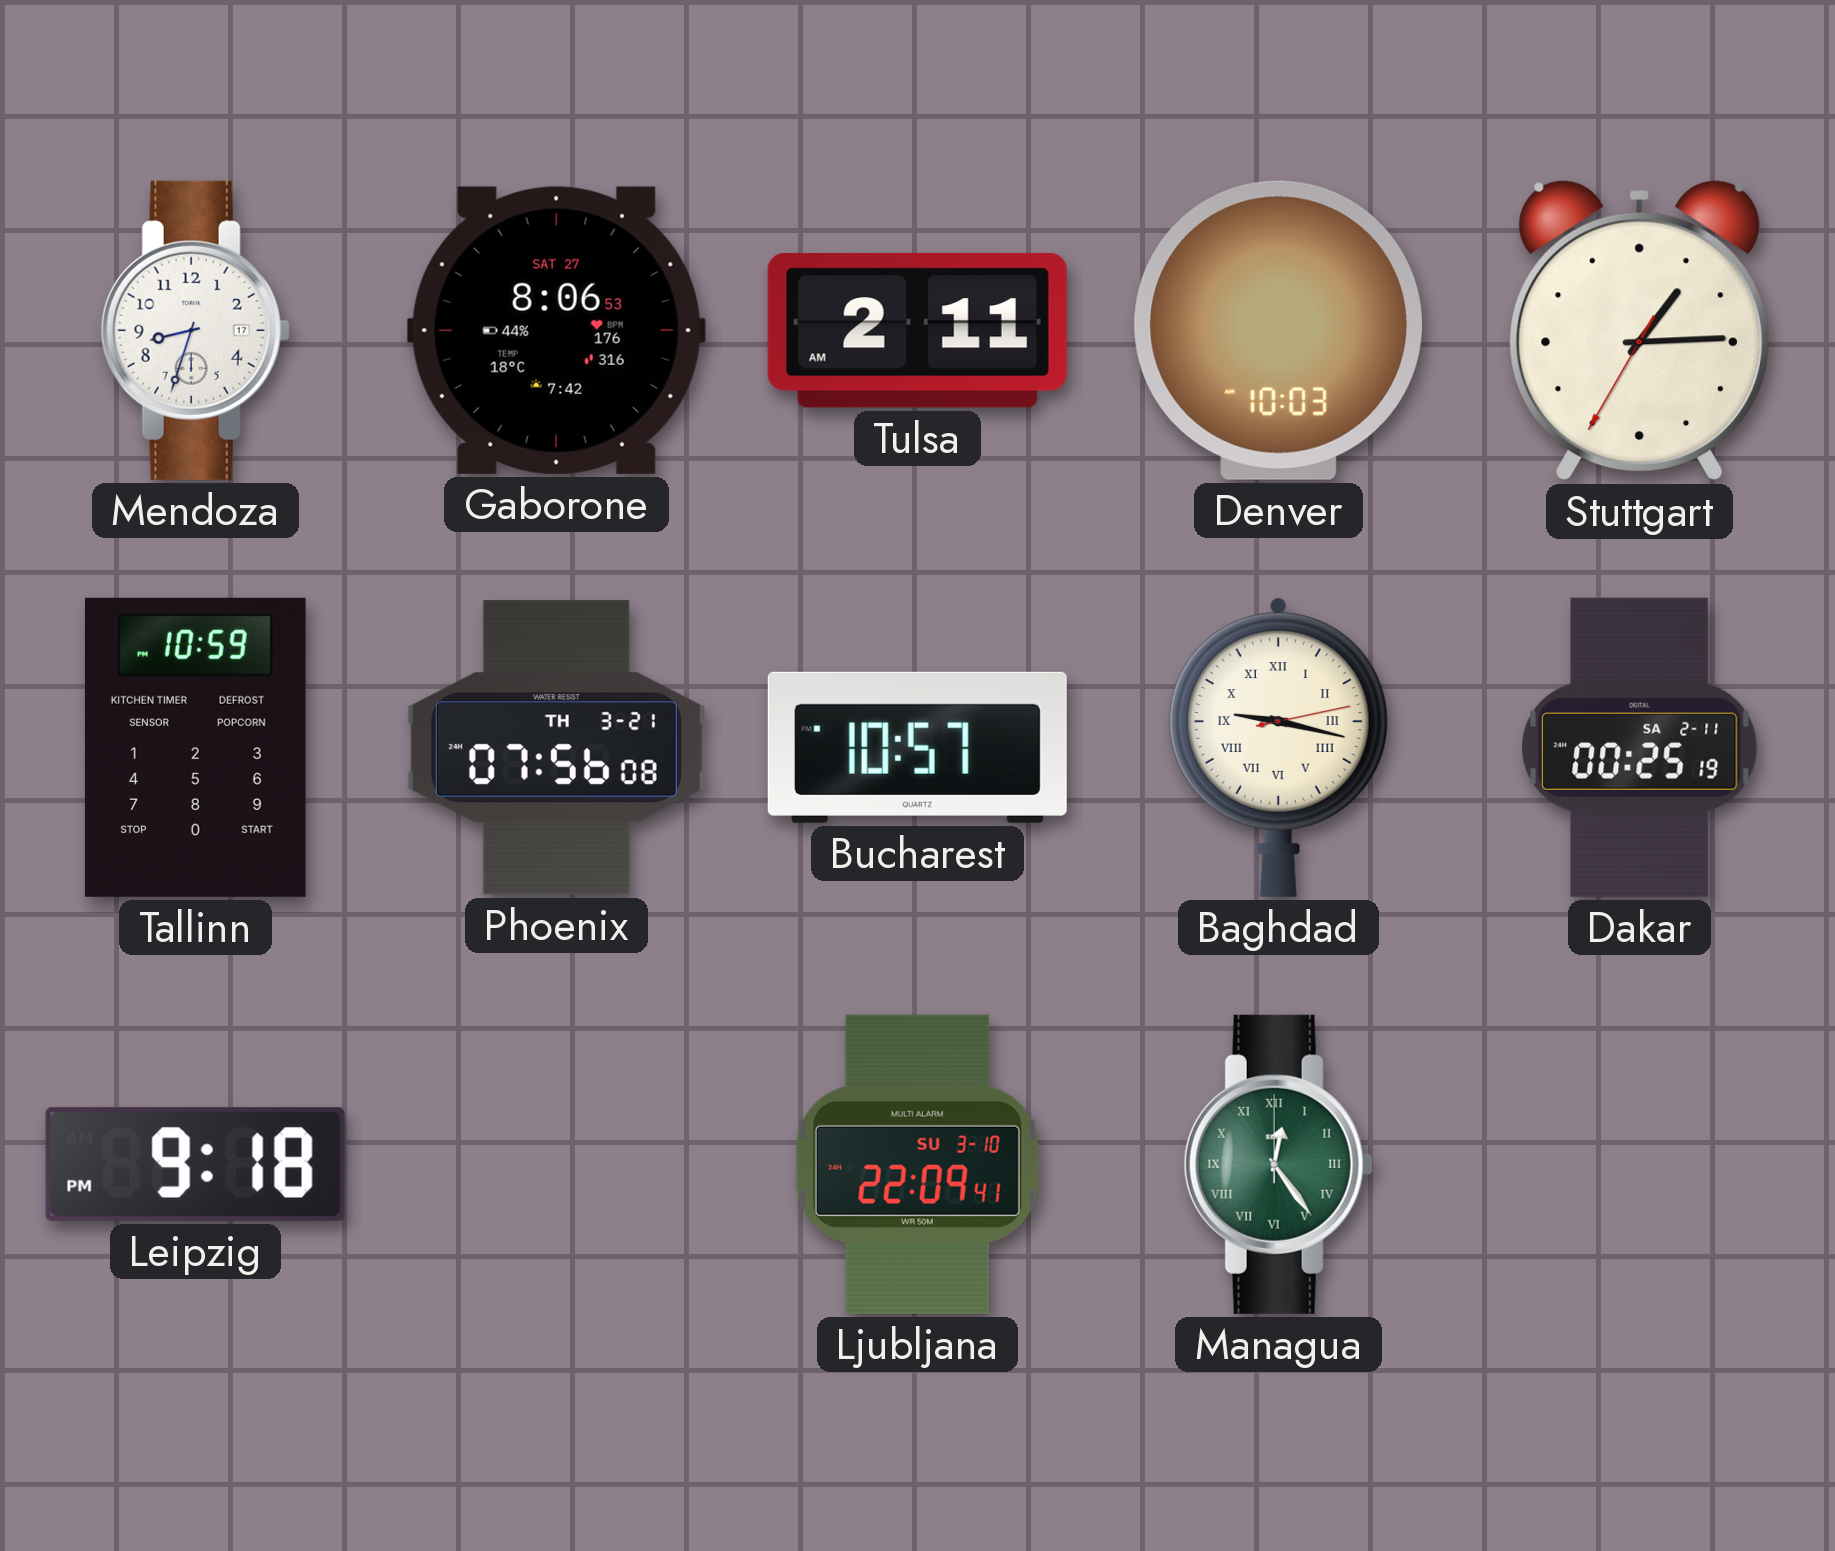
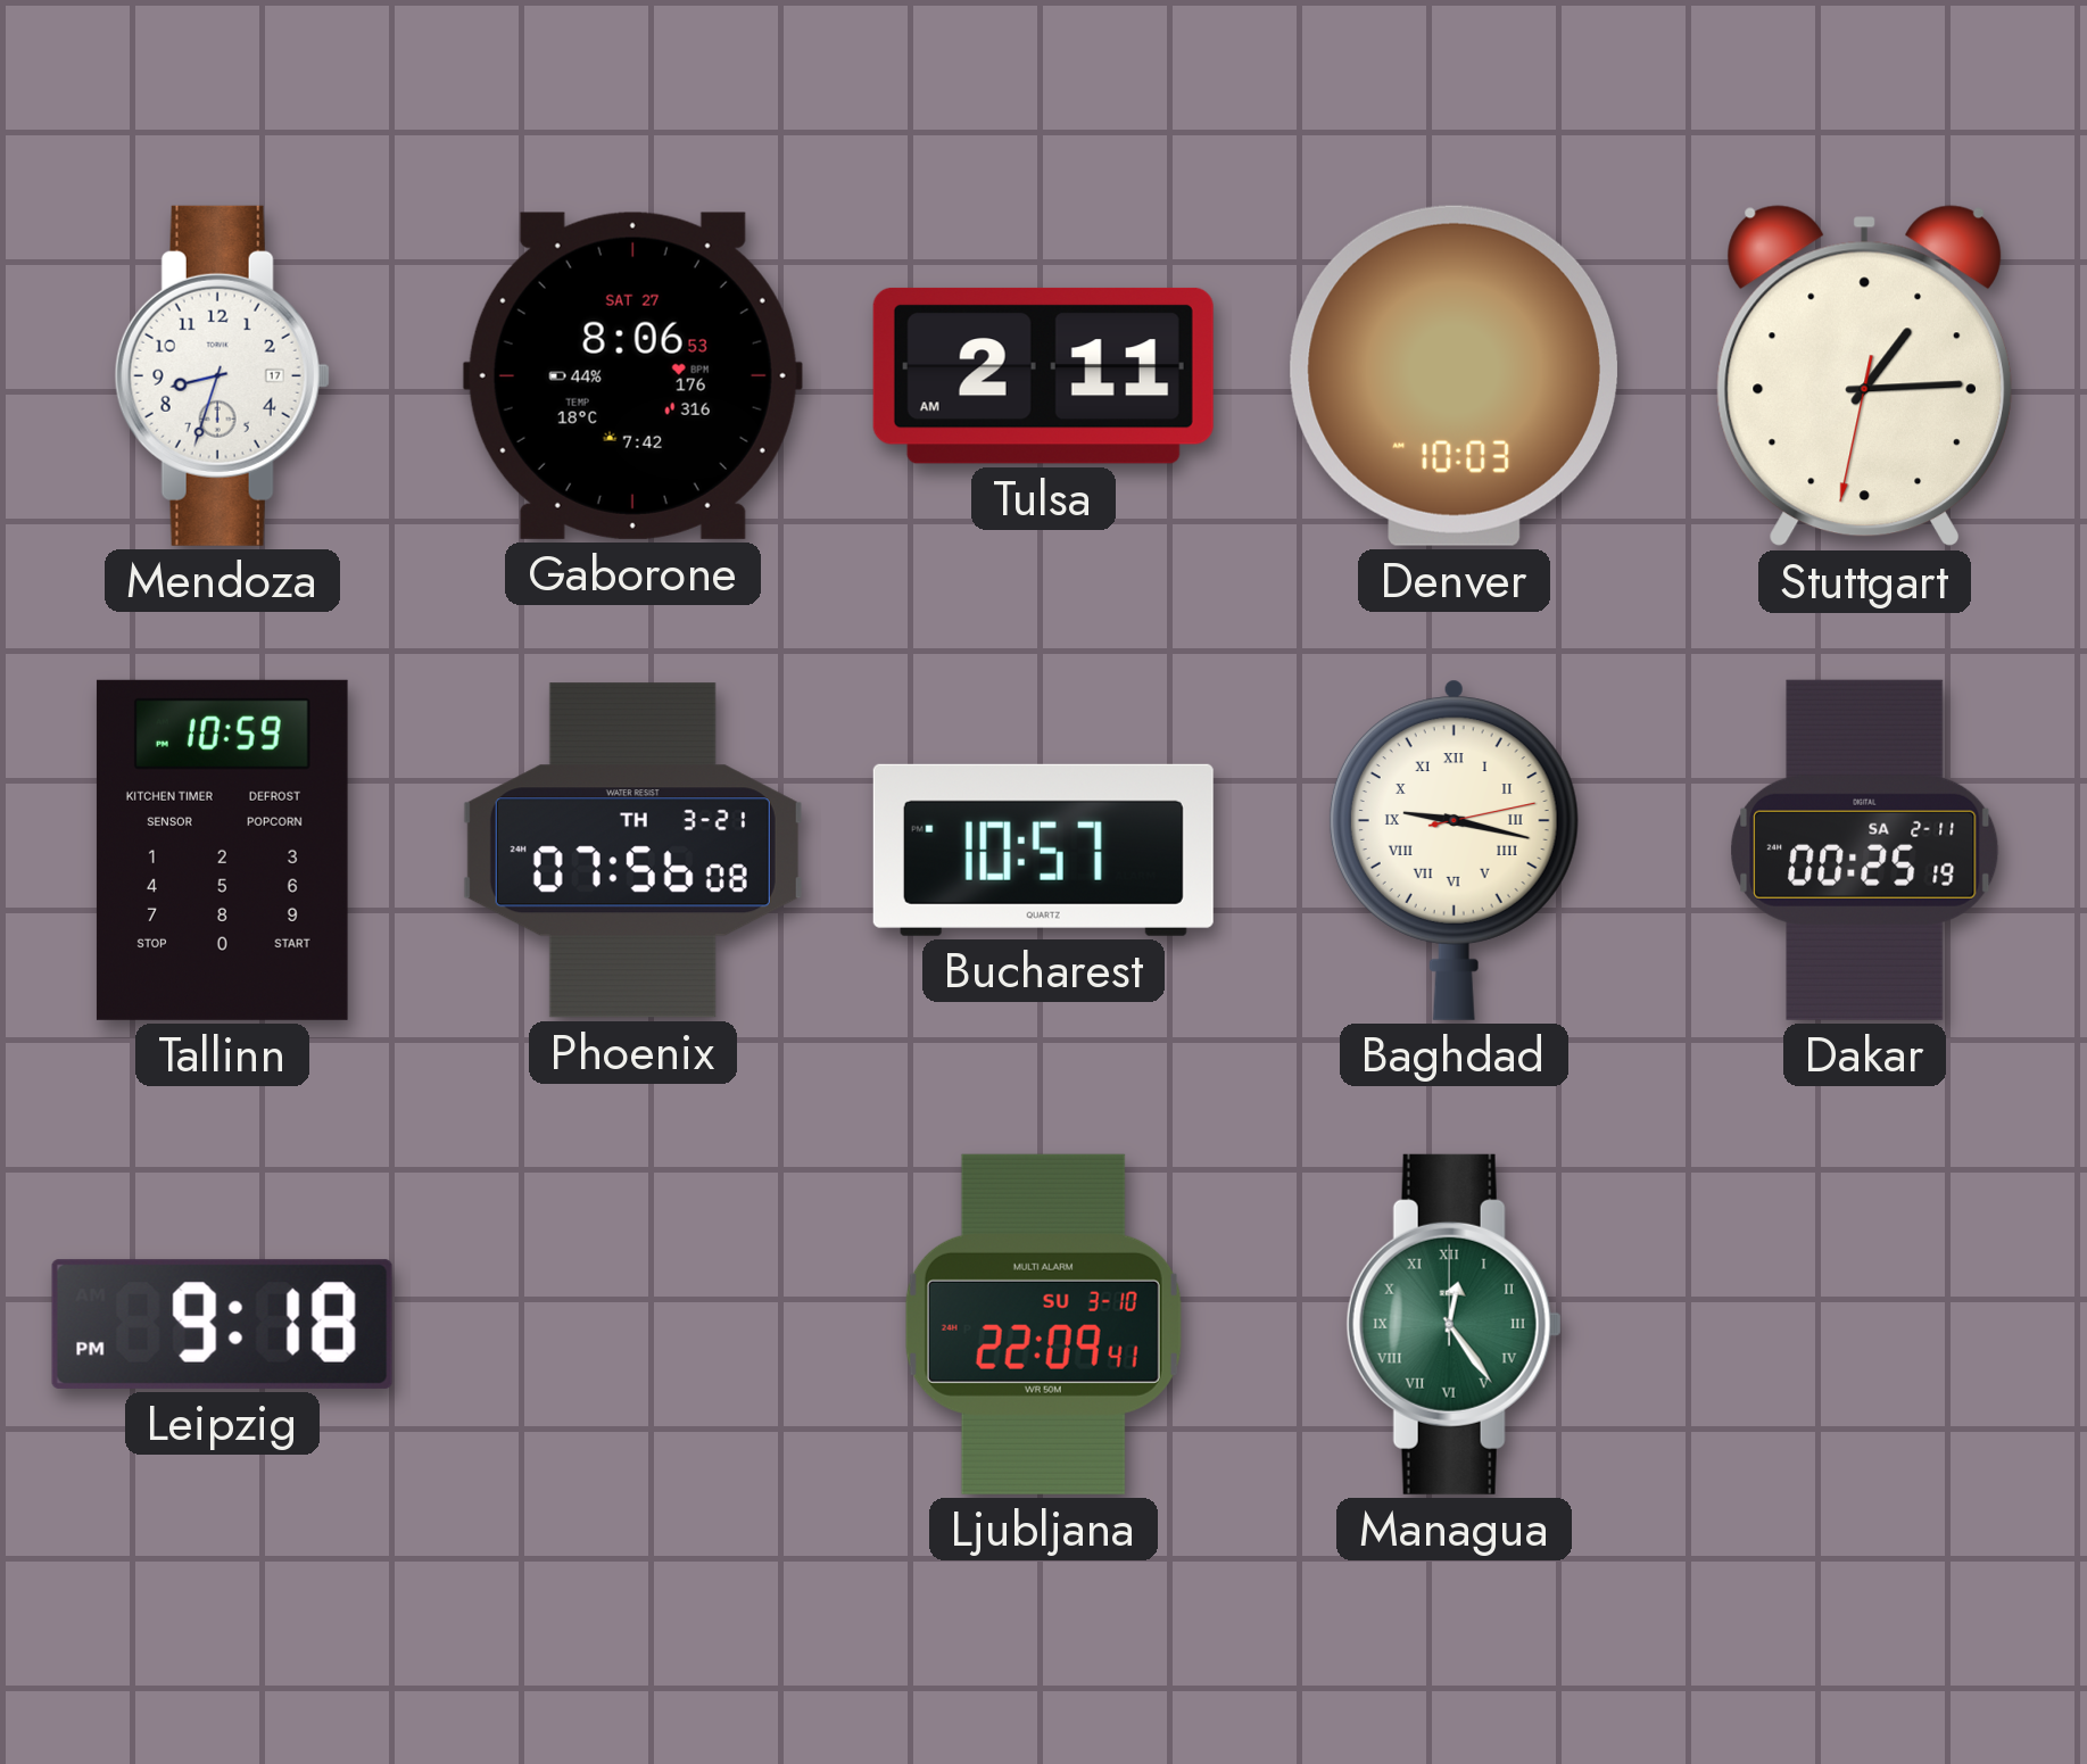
Stuttgart: 1:14:35 -> 1:14:32
